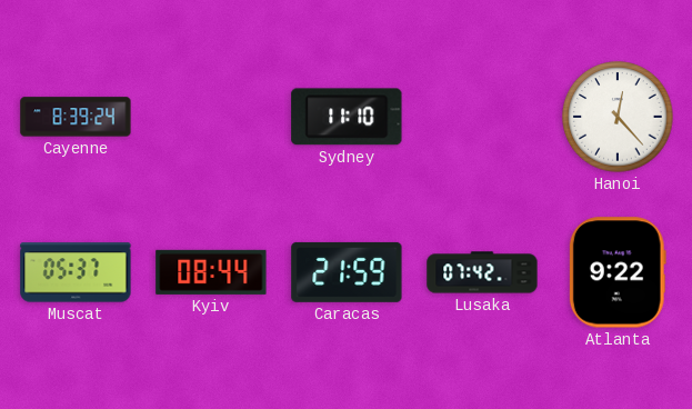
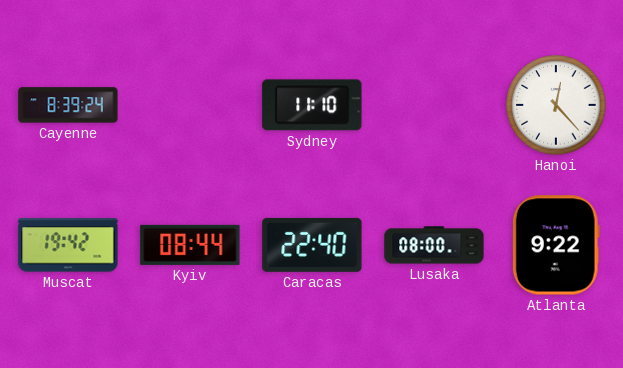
Muscat: 05:37 -> 19:42
Caracas: 21:59 -> 22:40
Lusaka: 07:42 -> 08:00
